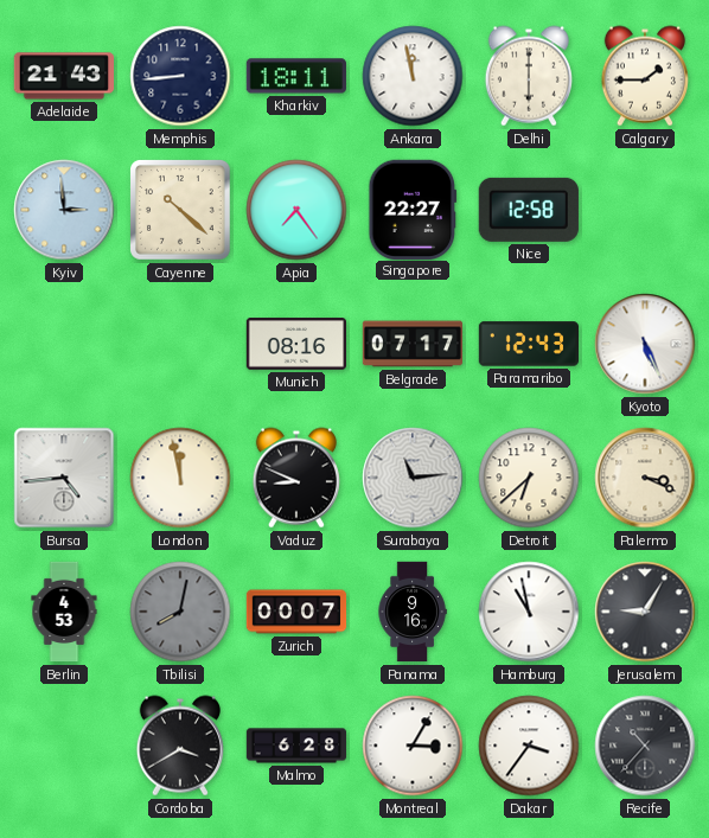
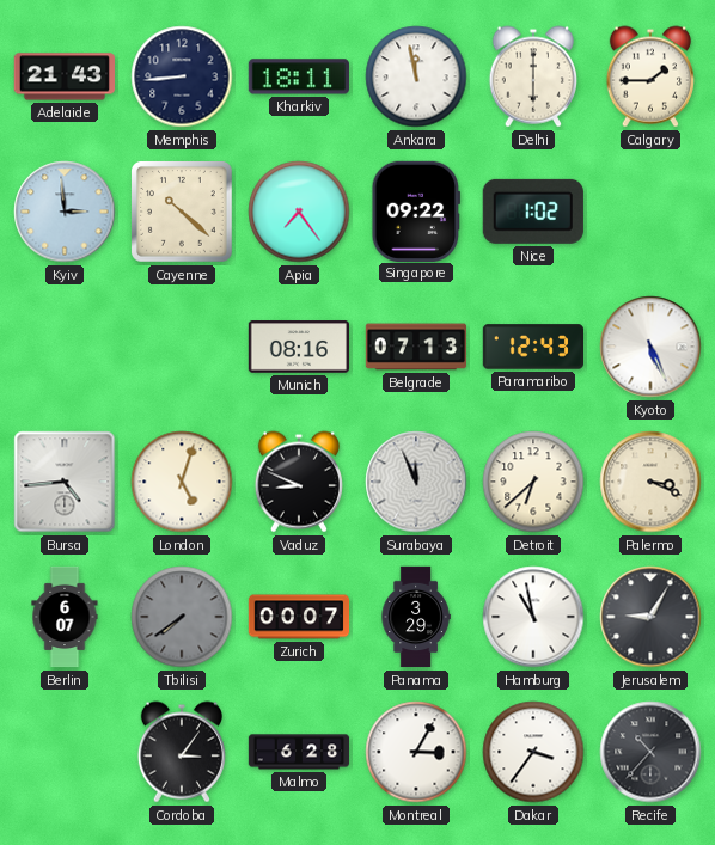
Singapore: 22:27 -> 09:22
Nice: 12:58 -> 1:02
Belgrade: 07:17 -> 07:13
London: 11:58 -> 5:03
Surabaya: 11:14 -> 11:56
Berlin: 4:53 -> 6:07
Tbilisi: 8:02 -> 7:39
Panama: 9:16 -> 3:29
Cordoba: 3:40 -> 3:06
